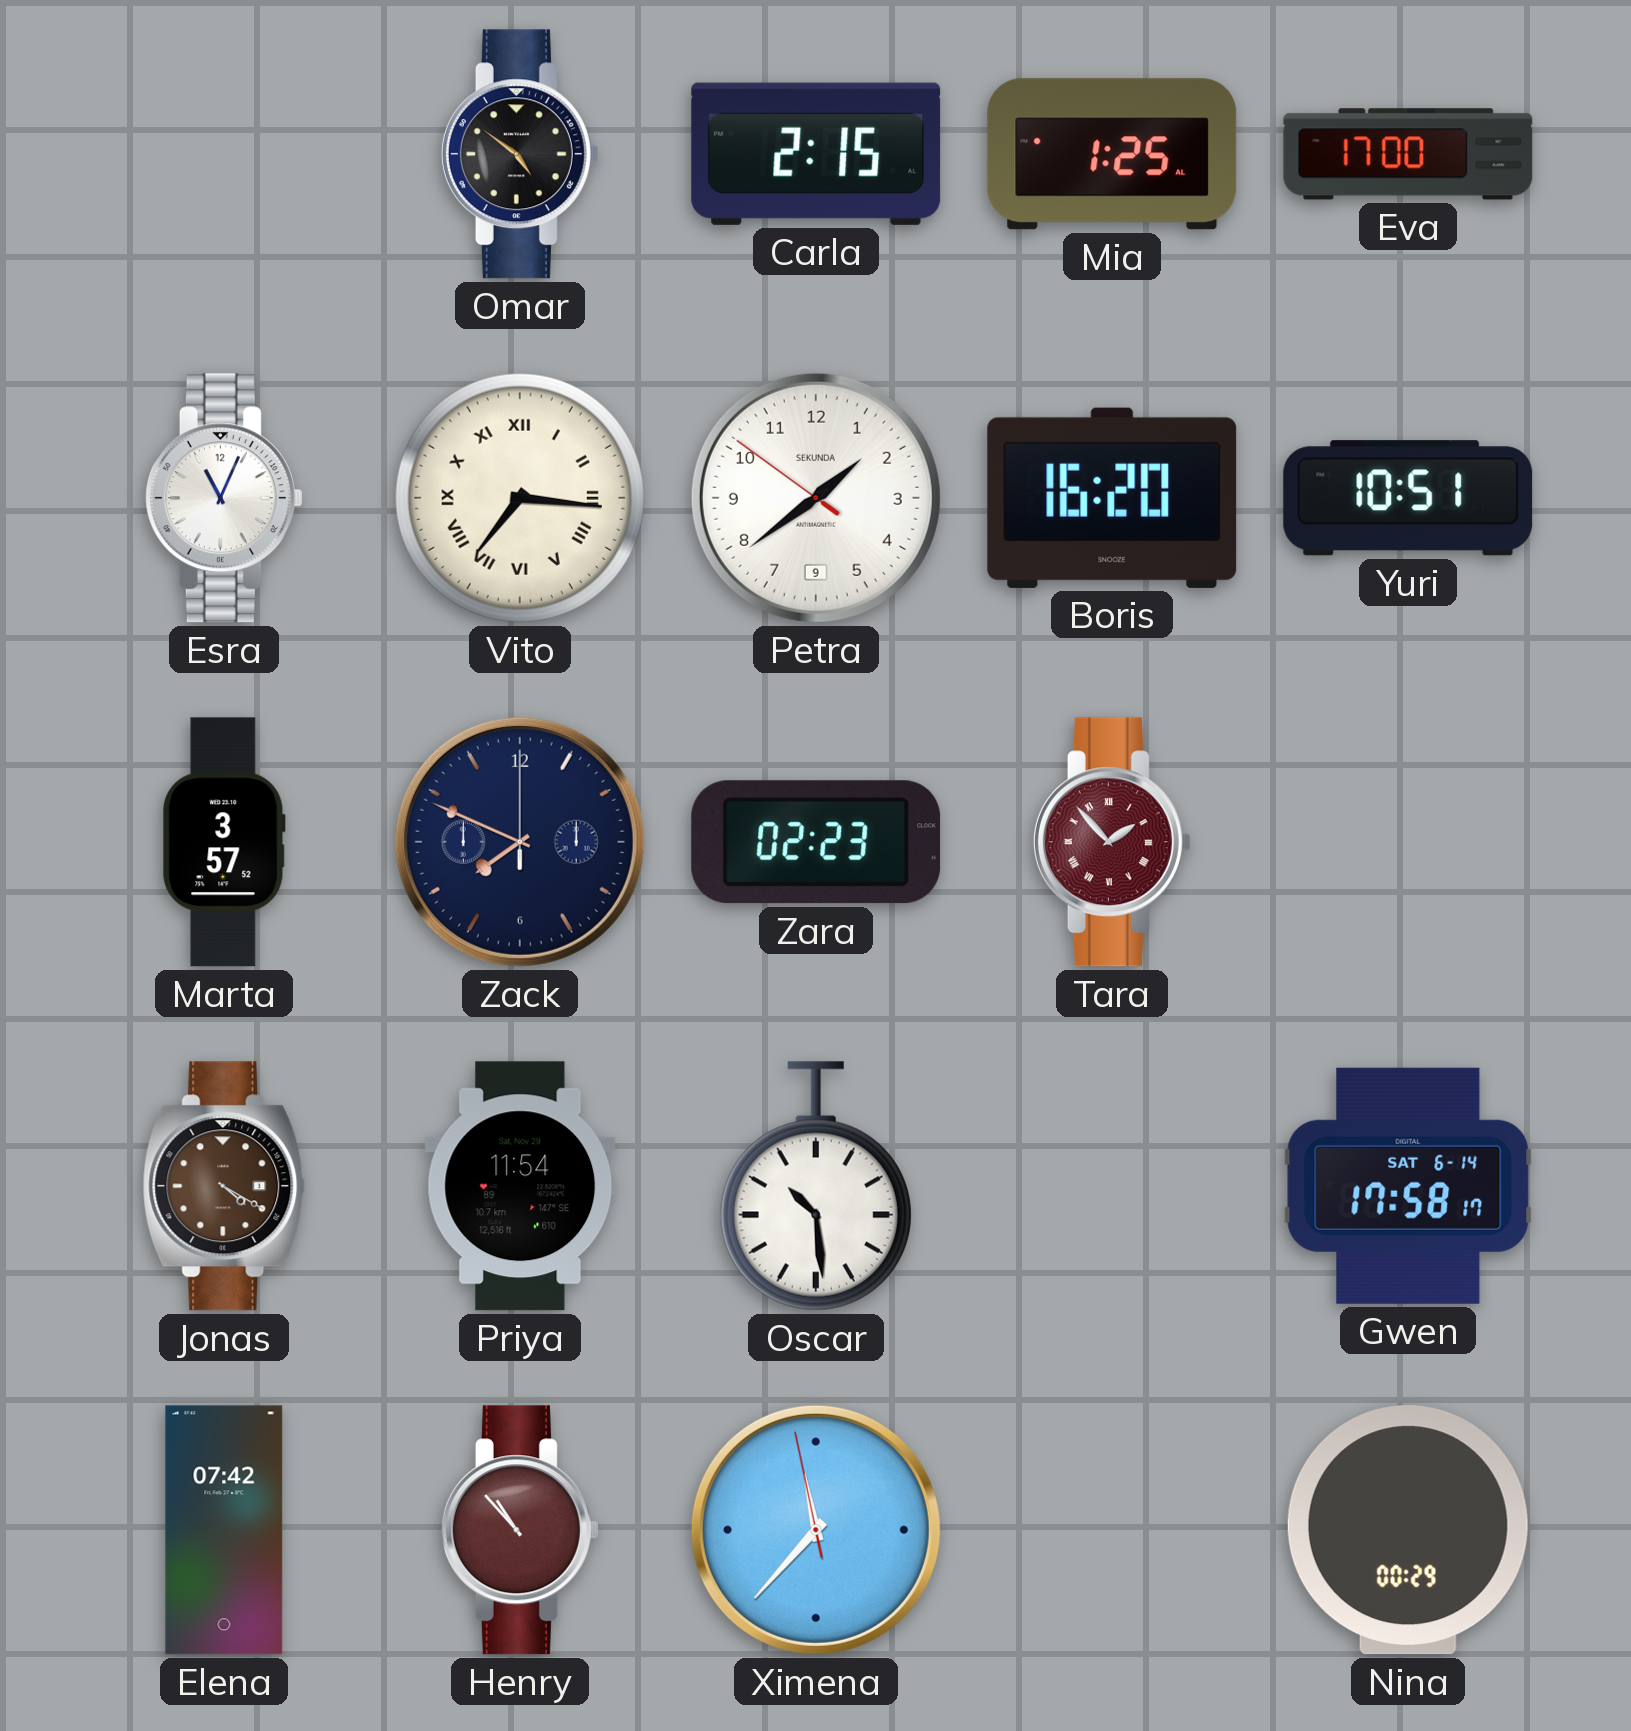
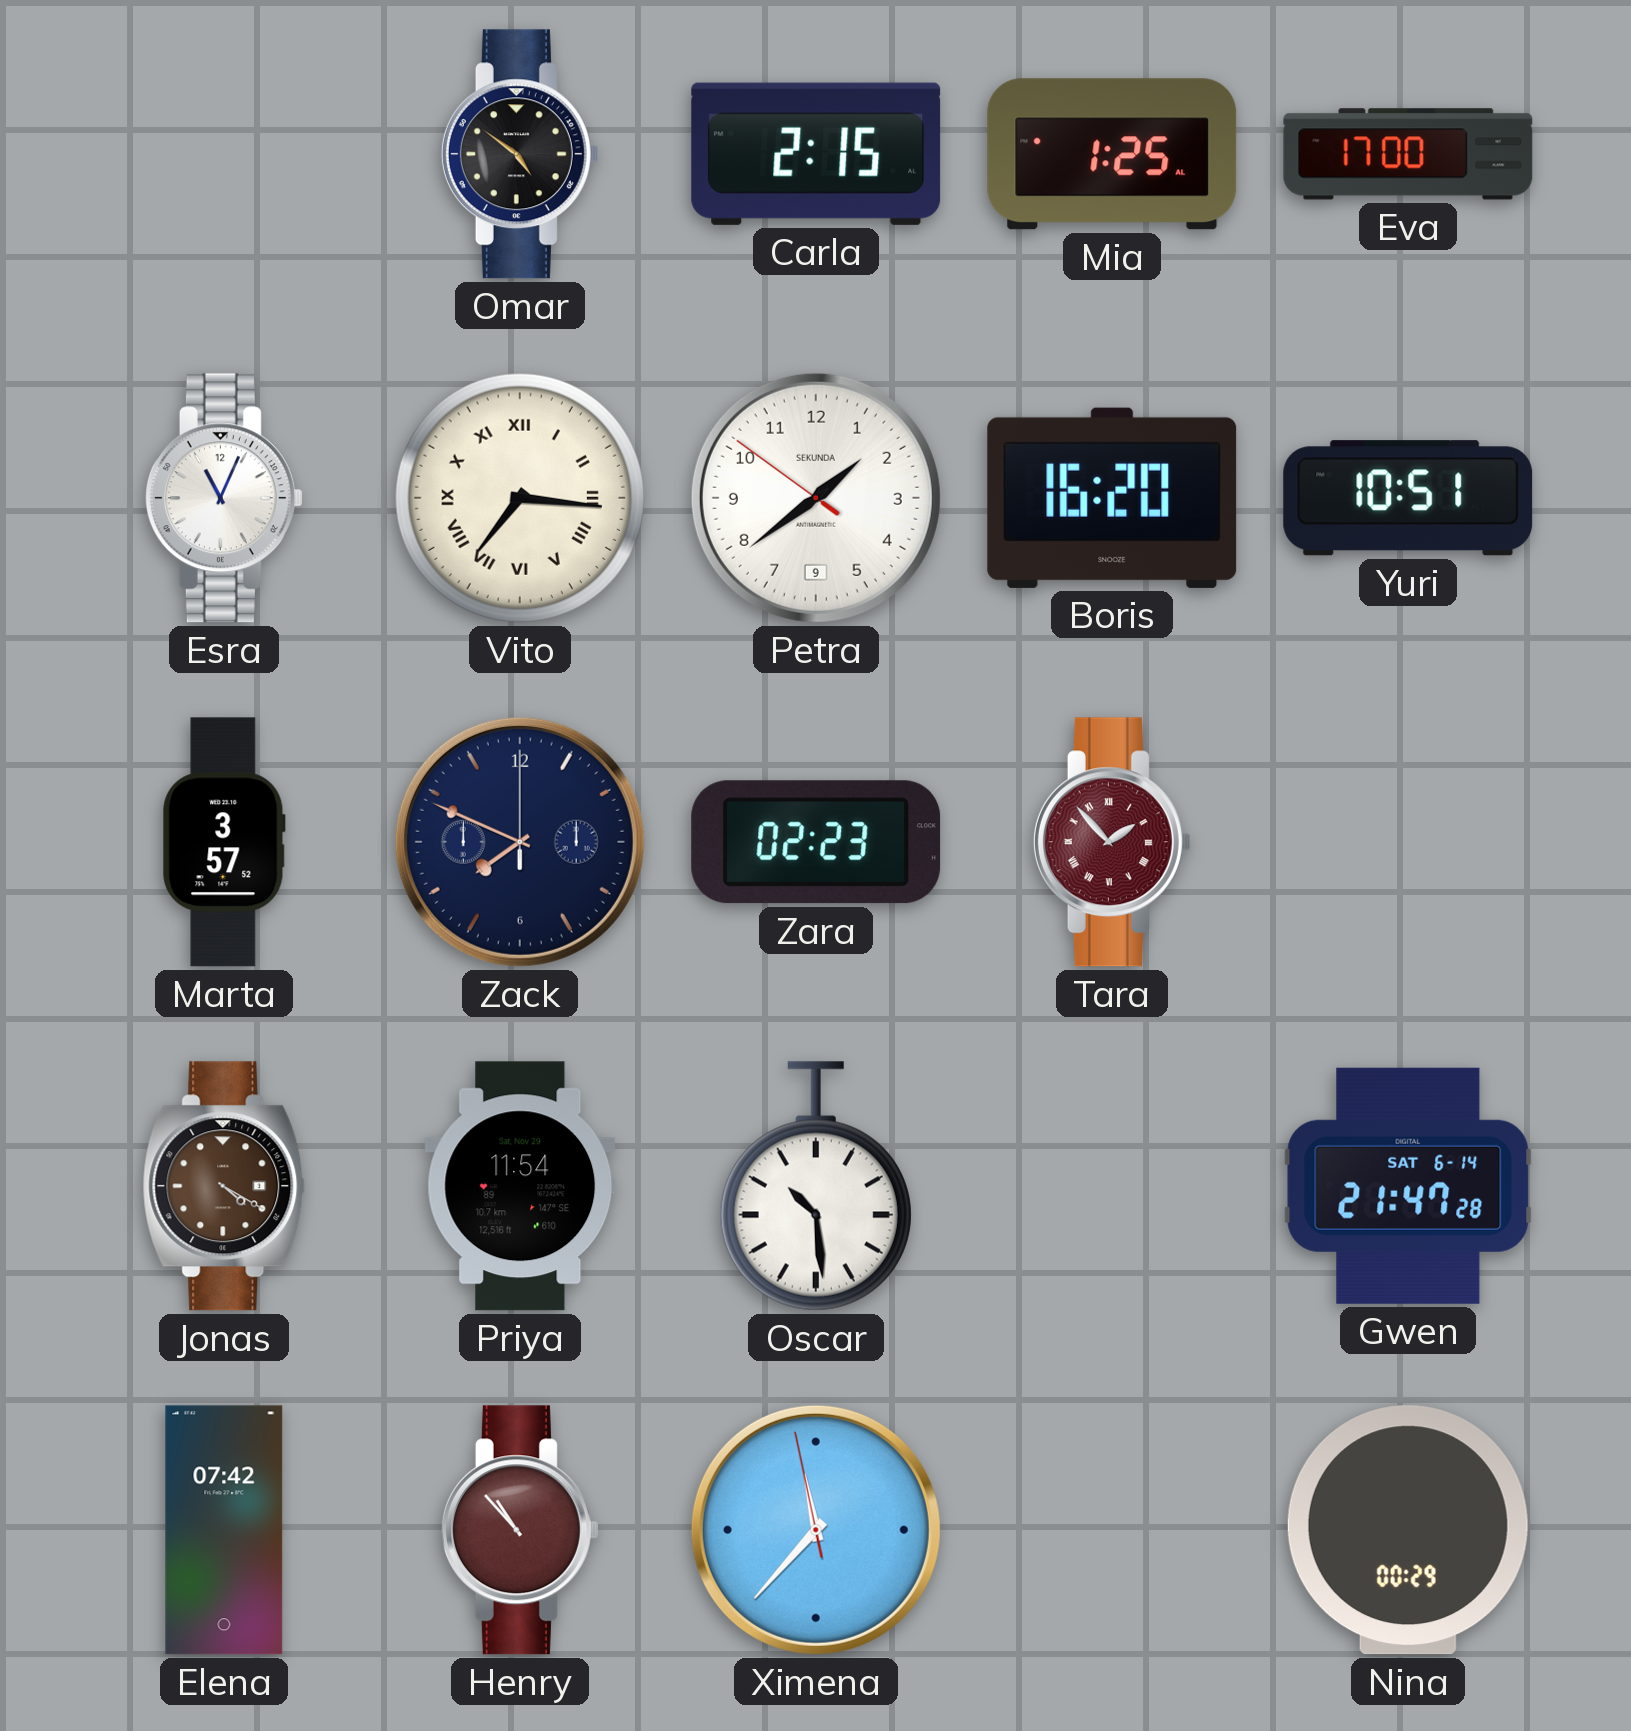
Gwen: 17:58 -> 21:47
